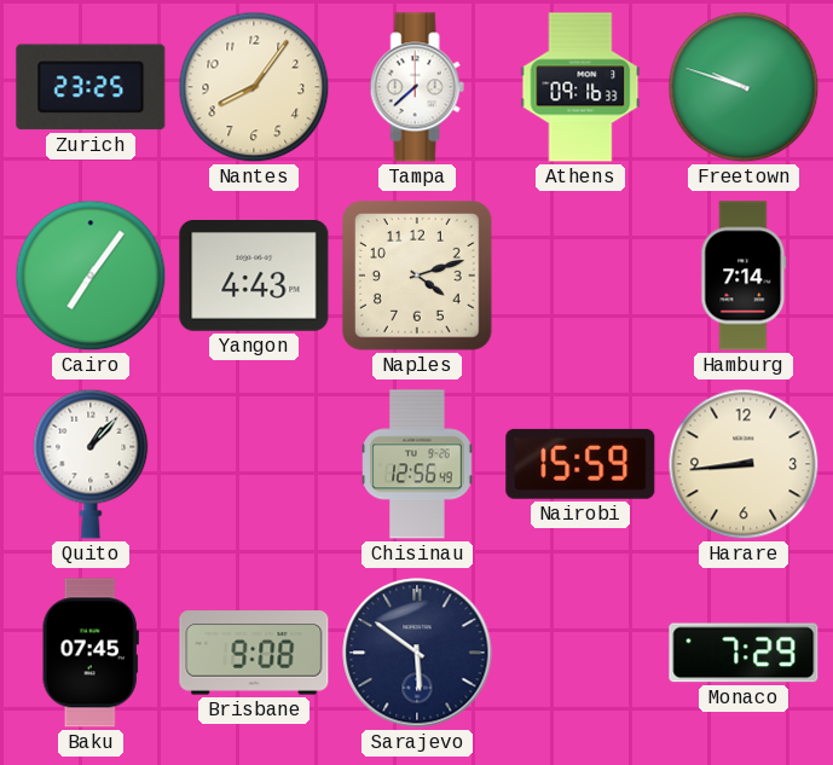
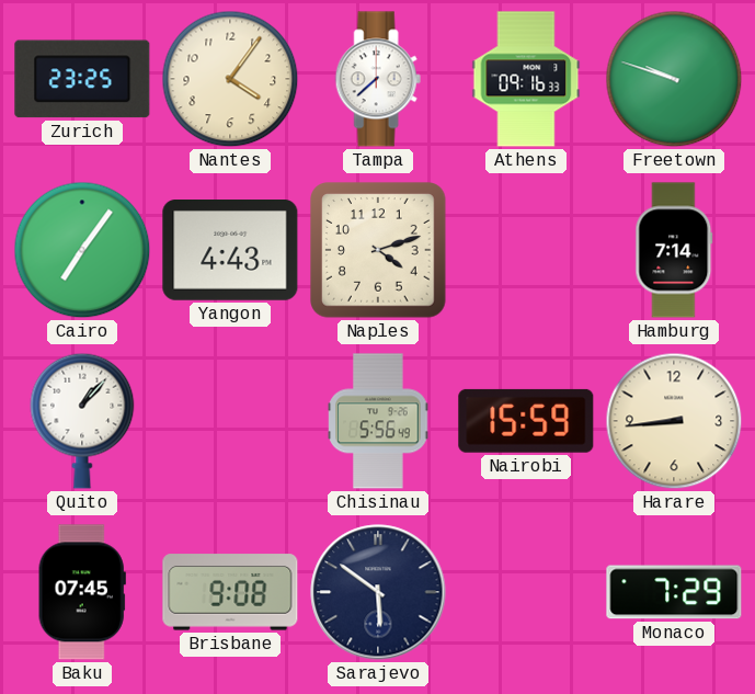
Nantes: 8:06 -> 4:06
Chisinau: 12:56 -> 5:56
